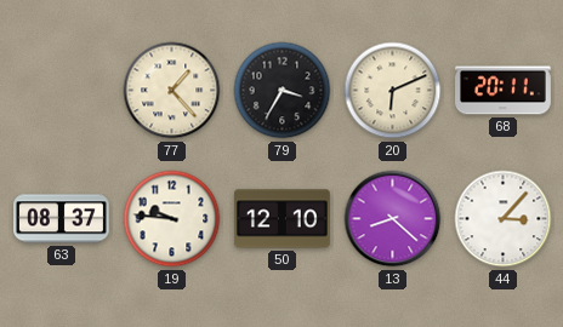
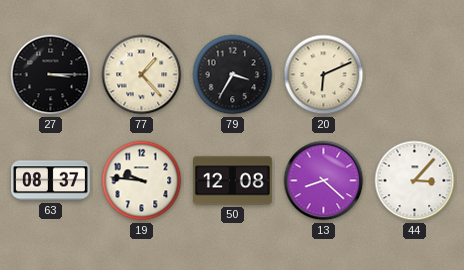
27: none -> 3:15
68: 20:11 -> none
50: 12:10 -> 12:08
